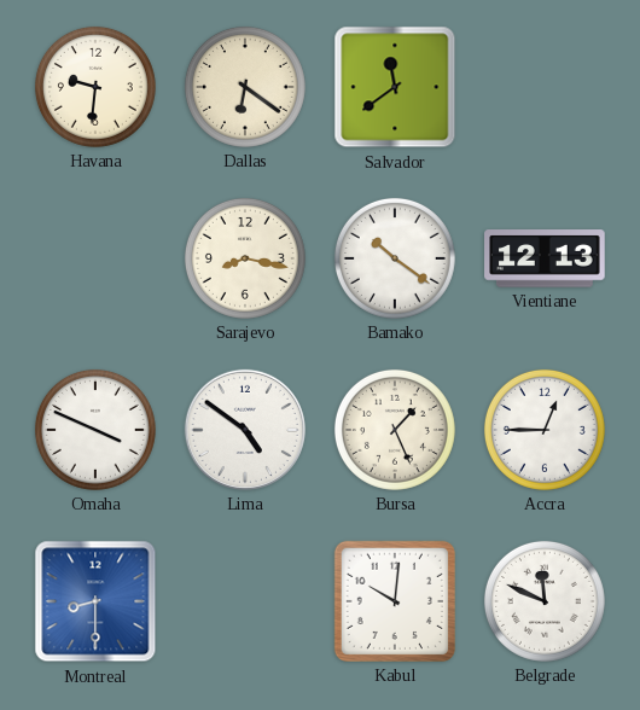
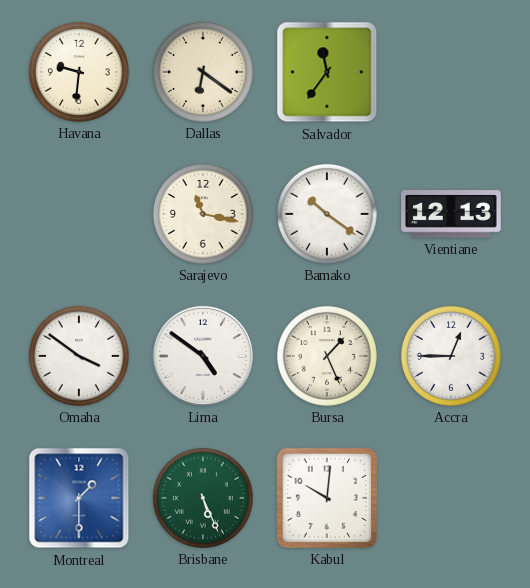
Salvador: 11:39 -> 11:36
Sarajevo: 8:17 -> 11:17
Omaha: 3:49 -> 3:51
Montreal: 8:30 -> 1:30
Brisbane: none -> 5:26
Belgrade: 11:49 -> none
